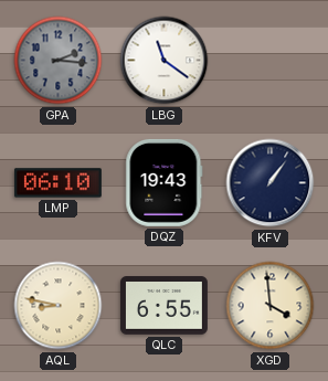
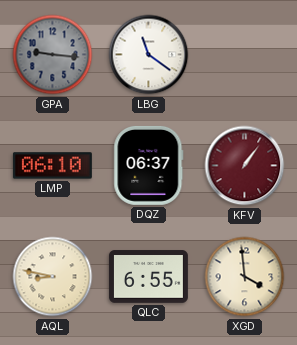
GPA: 2:16 -> 9:16
DQZ: 19:43 -> 06:37
KFV dial: navy -> burgundy
